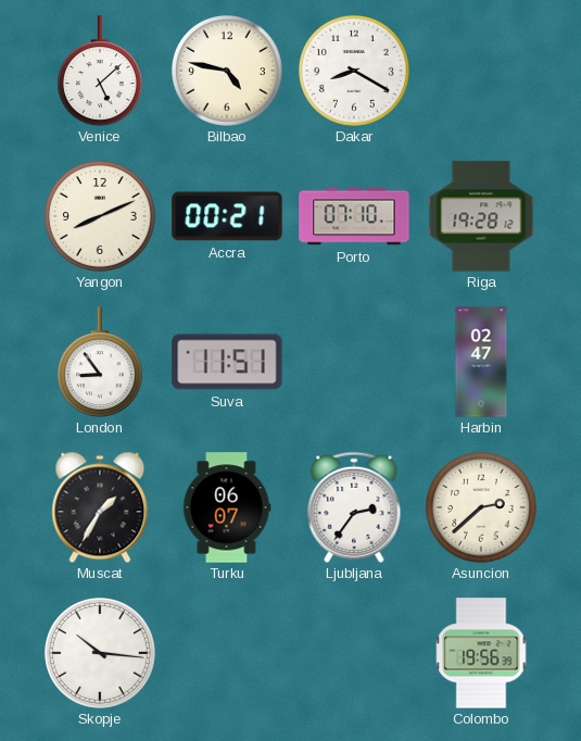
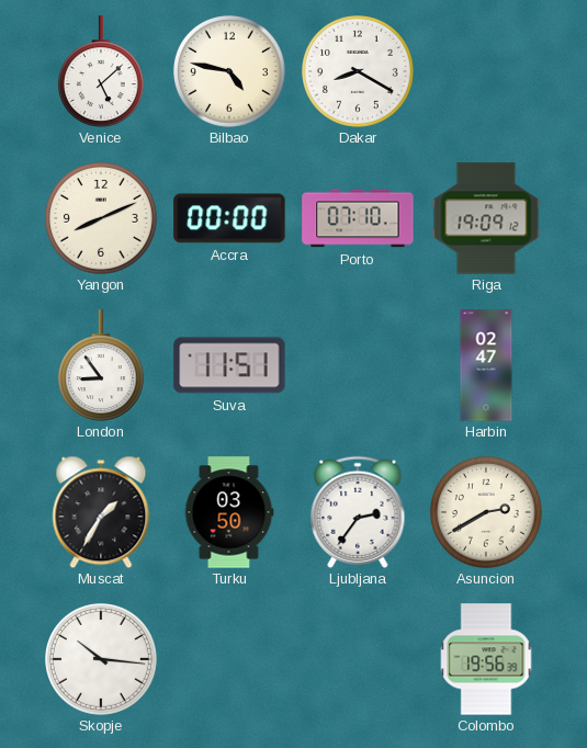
Accra: 00:21 -> 00:00
Riga: 19:28 -> 19:09
Turku: 06:07 -> 03:50
Asuncion: 2:38 -> 2:40
